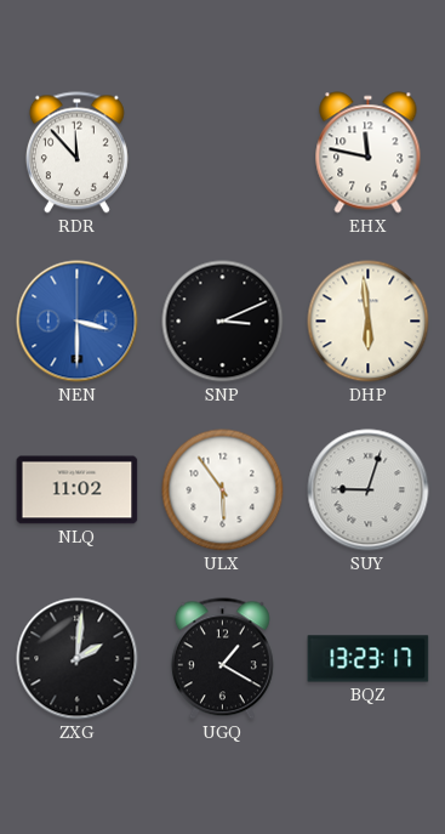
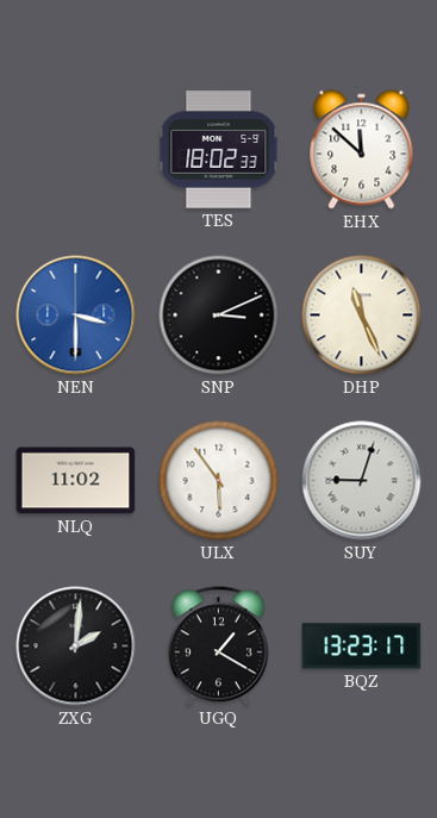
RDR: 11:53 -> none
TES: none -> 18:02
EHX: 11:47 -> 11:52
DHP: 5:59 -> 11:26
